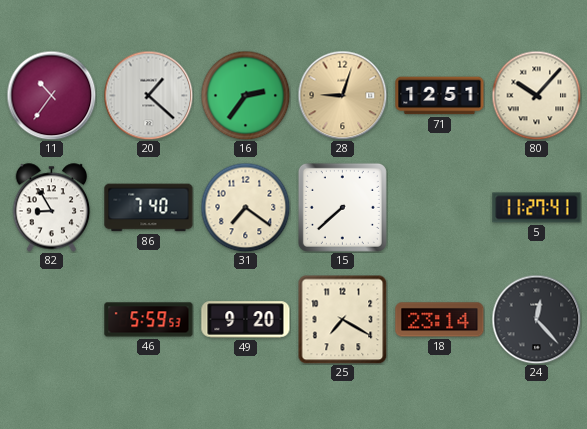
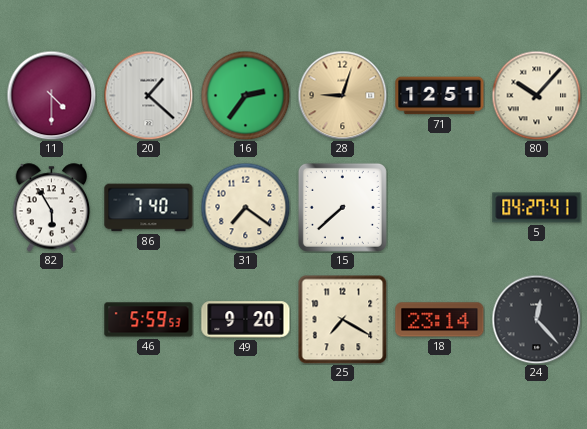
11: 10:36 -> 4:30
82: 8:55 -> 5:55
5: 11:27 -> 04:27
